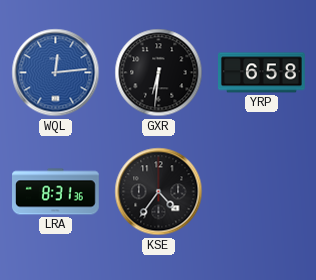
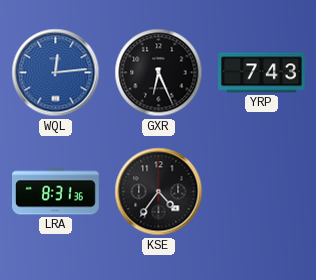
GXR: 6:31 -> 6:26
YRP: 6:58 -> 7:43
